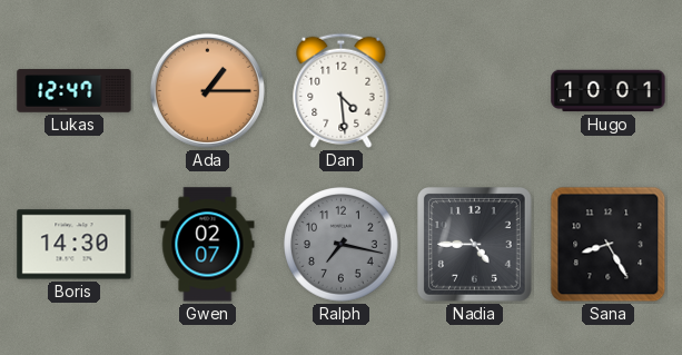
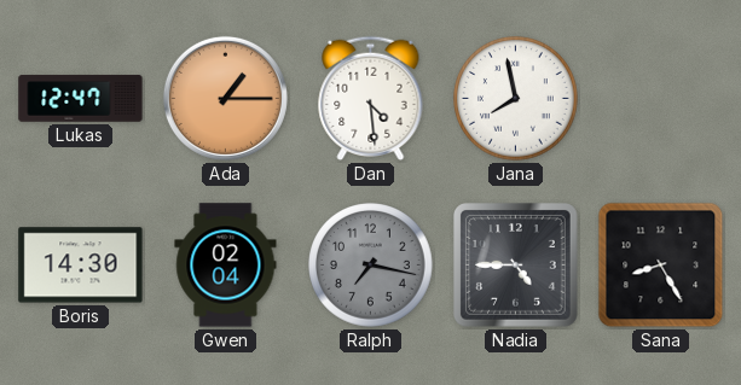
Jana: none -> 7:58
Hugo: 10:01 -> none
Gwen: 02:07 -> 02:04
